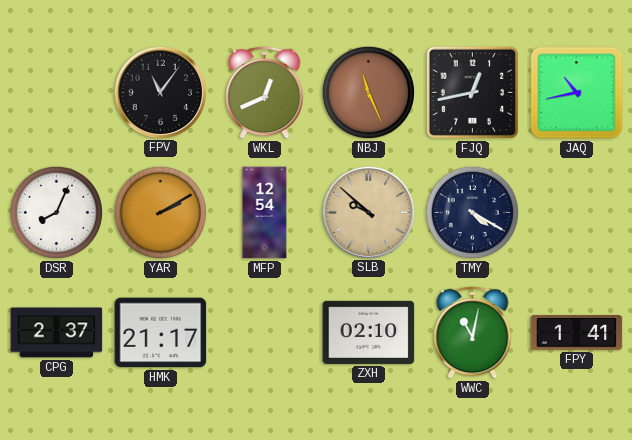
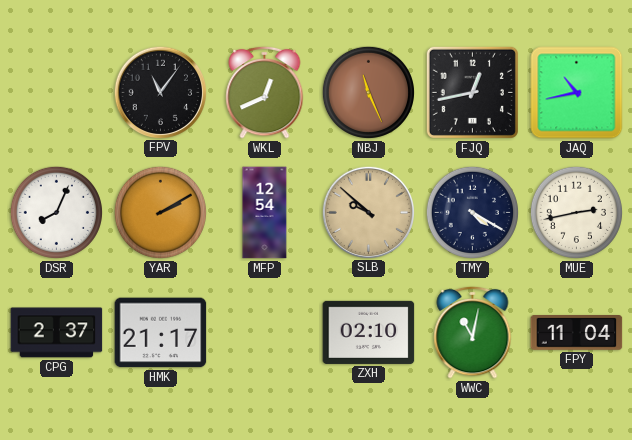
MUE: none -> 2:43
FPY: 1:41 -> 11:04
